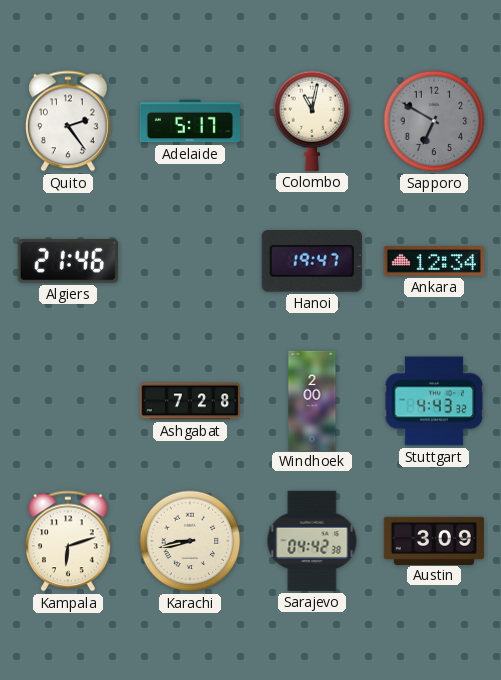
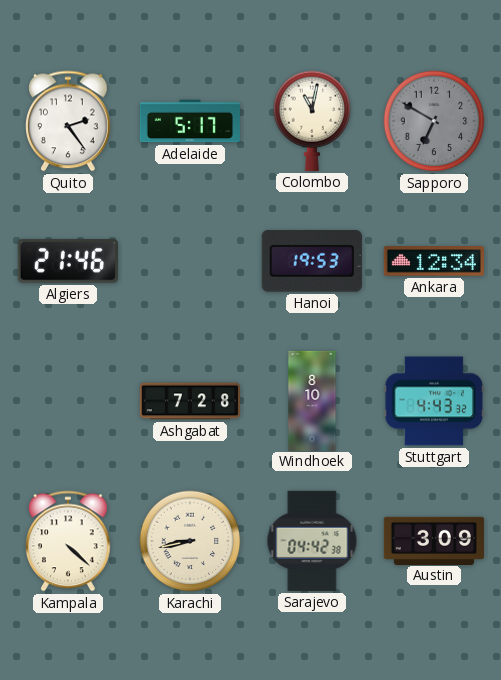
Hanoi: 19:47 -> 19:53
Windhoek: 2:00 -> 8:10
Kampala: 6:12 -> 4:22
